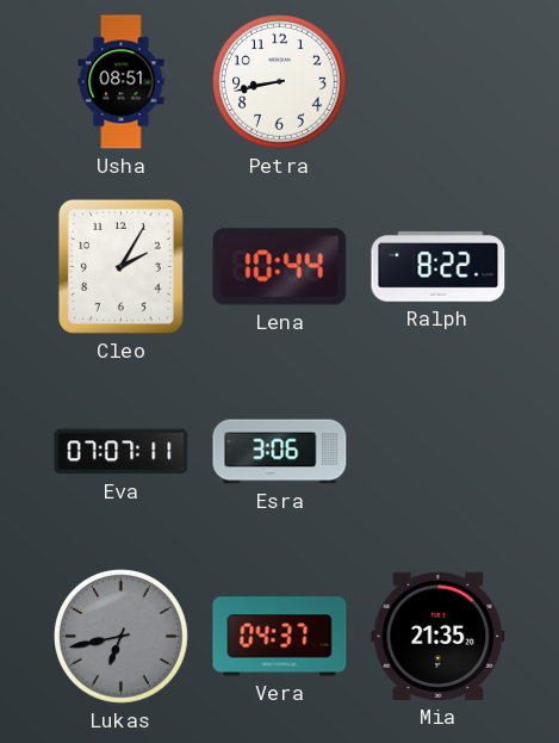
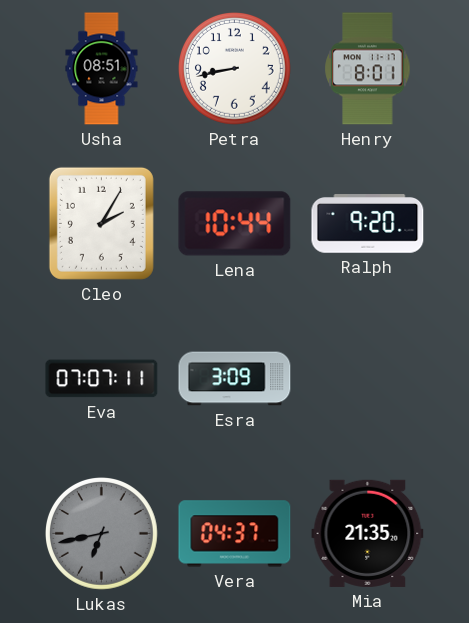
Henry: none -> 8:01
Ralph: 8:22 -> 9:20
Esra: 3:06 -> 3:09
